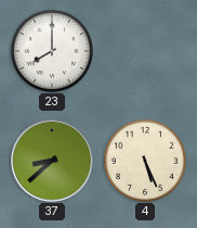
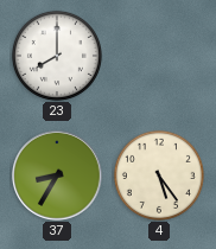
37: 8:38 -> 8:35
4: 5:26 -> 5:24
